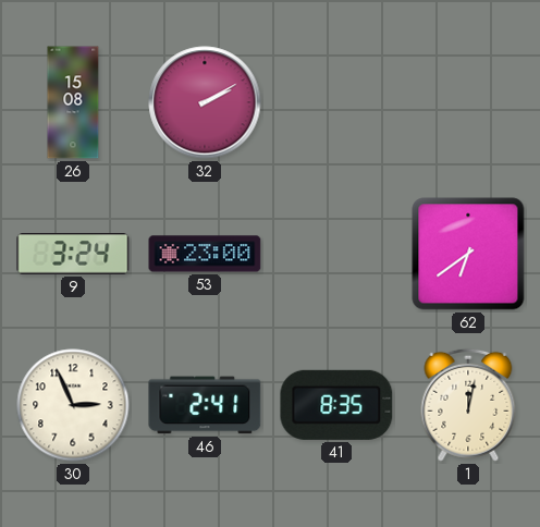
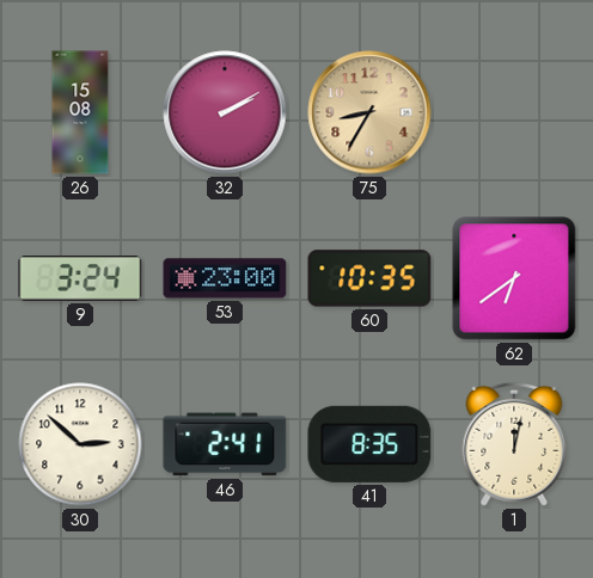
75: none -> 8:35
60: none -> 10:35
30: 2:56 -> 2:52
